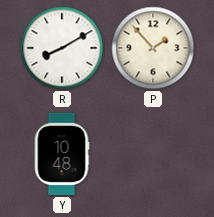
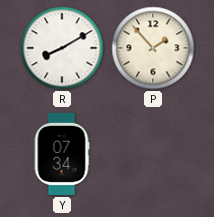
Y: 10:48 -> 07:34
